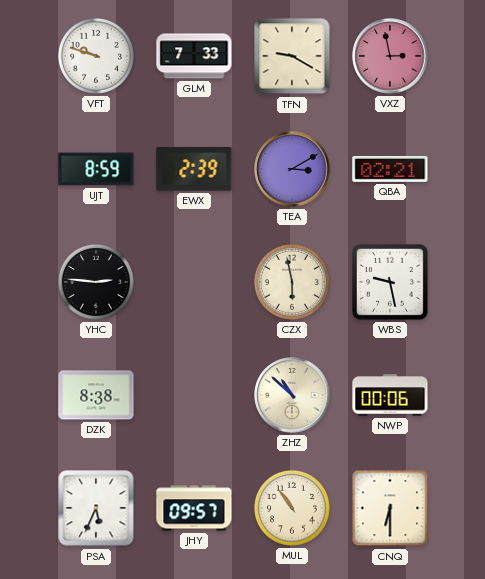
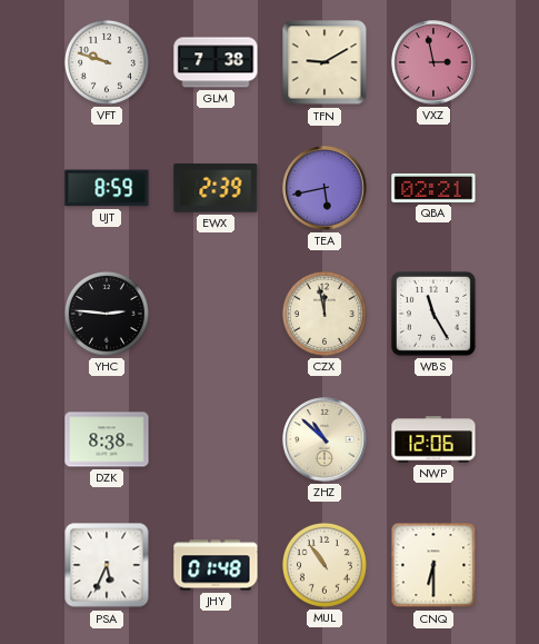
GLM: 7:33 -> 7:38
TFN: 9:20 -> 9:10
TEA: 3:10 -> 5:43
CZX: 5:58 -> 11:58
WBS: 9:28 -> 11:25
NWP: 00:06 -> 12:06
JHY: 09:57 -> 01:48
